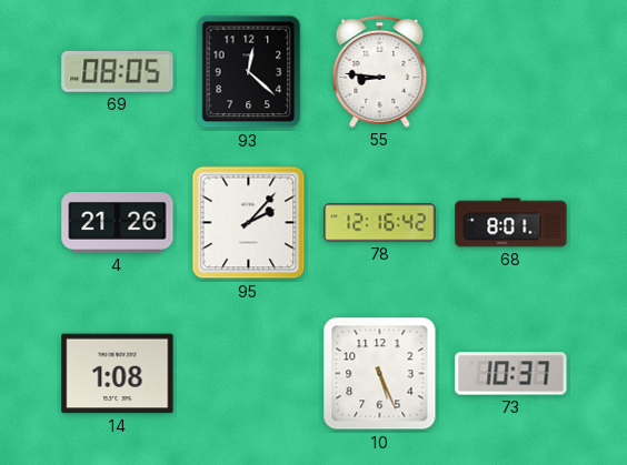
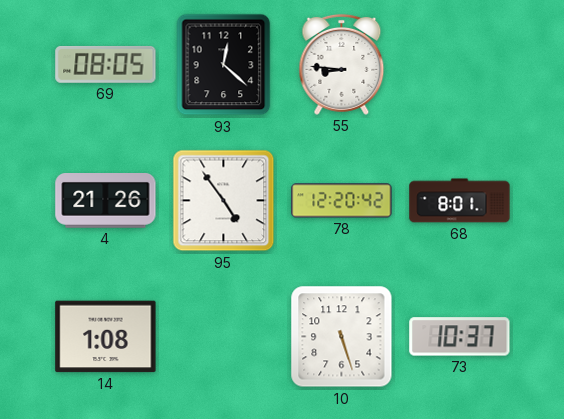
95: 2:07 -> 4:54
78: 12:16 -> 12:20
10: 5:26 -> 5:27
